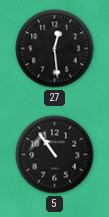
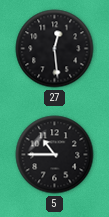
5: 10:54 -> 10:45
